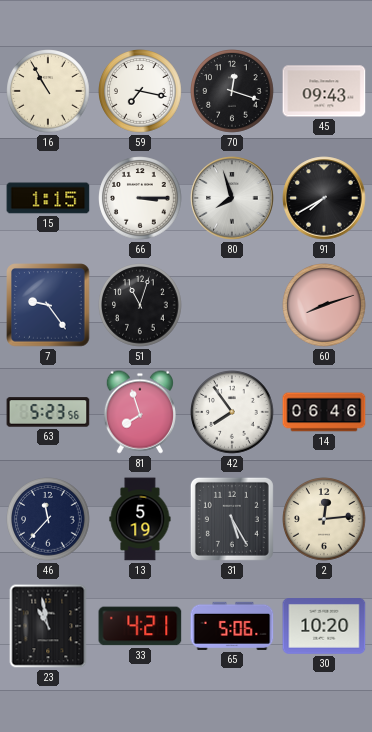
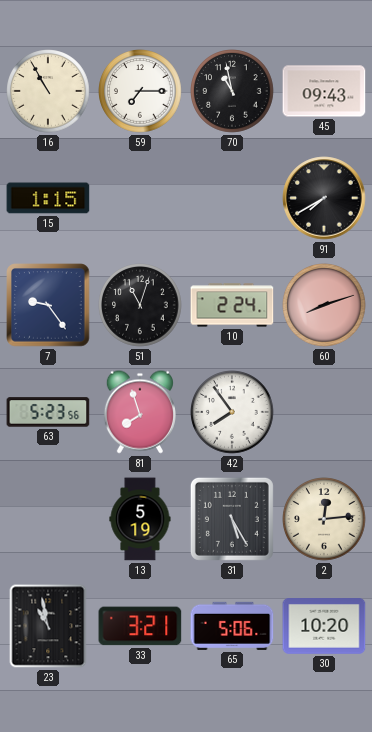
59: 7:17 -> 7:15
70: 12:18 -> 10:58
66: 3:15 -> none
80: 7:57 -> none
10: none -> 2:24
14: 06:46 -> none
46: 11:37 -> none
33: 4:21 -> 3:21
